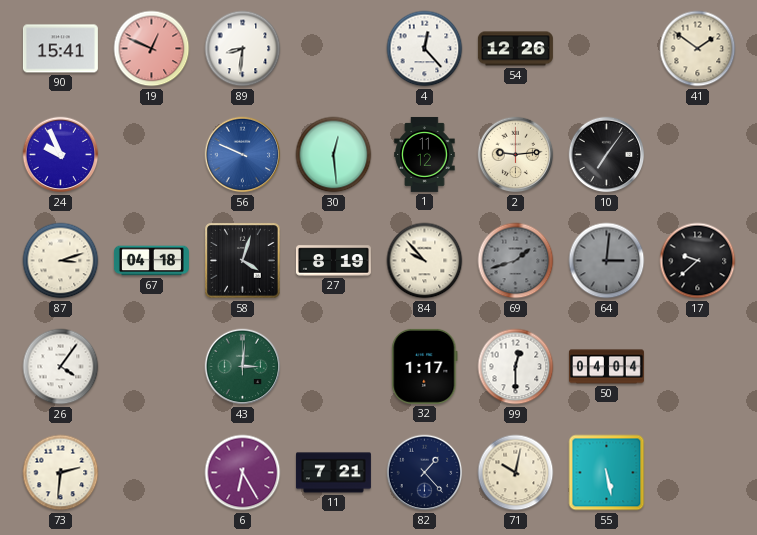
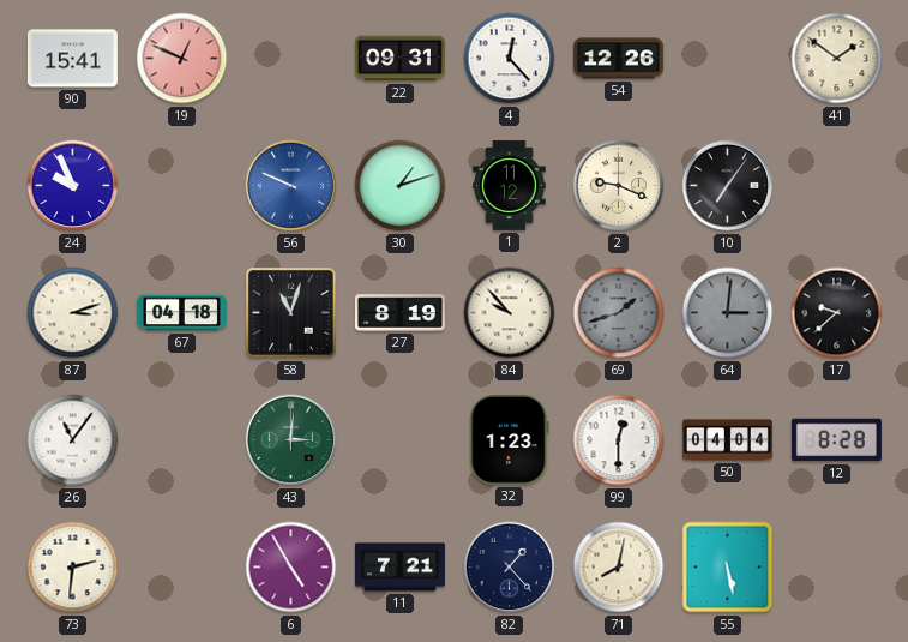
89: 8:31 -> none
22: none -> 09:31
30: 12:29 -> 1:12
2: 9:14 -> 9:19
58: 4:03 -> 11:03
26: 4:06 -> 11:06
32: 1:17 -> 1:23
12: none -> 8:28
6: 6:25 -> 4:55
71: 10:02 -> 8:02
